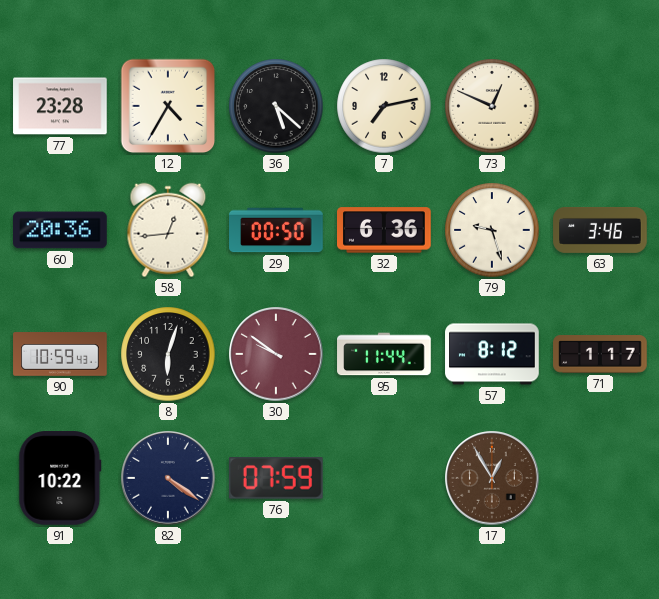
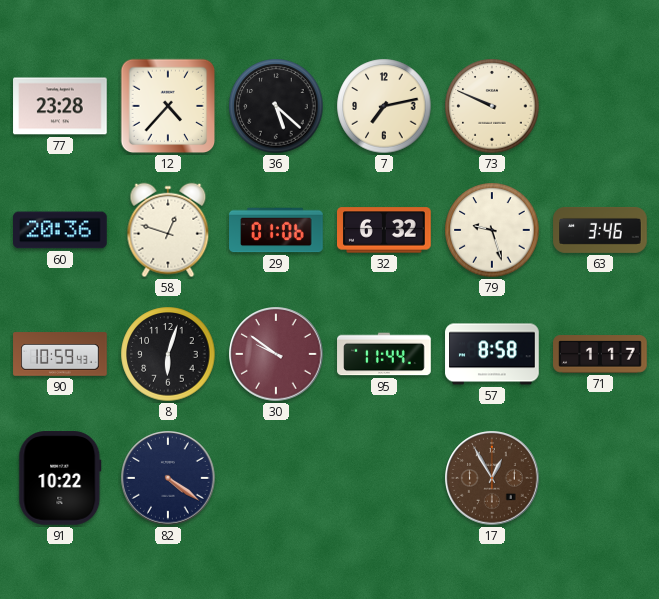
12: 4:35 -> 4:37
73: 12:49 -> 9:49
58: 12:44 -> 12:48
29: 00:50 -> 01:06
32: 6:36 -> 6:32
57: 8:12 -> 8:58
76: 07:59 -> none
